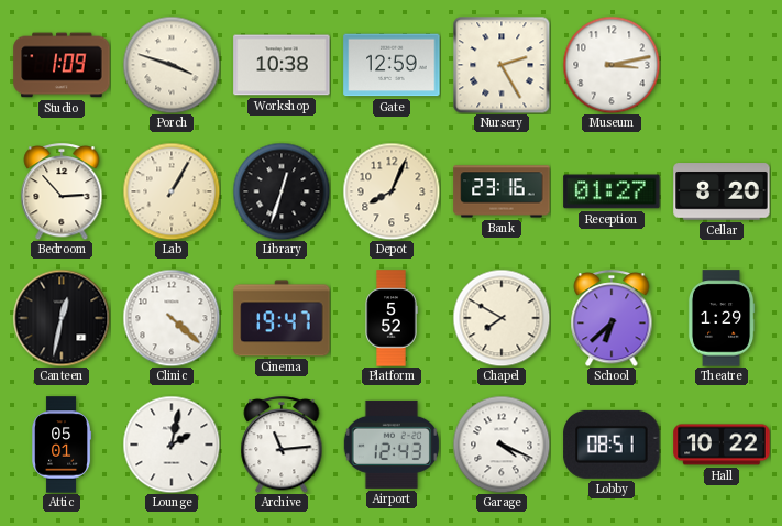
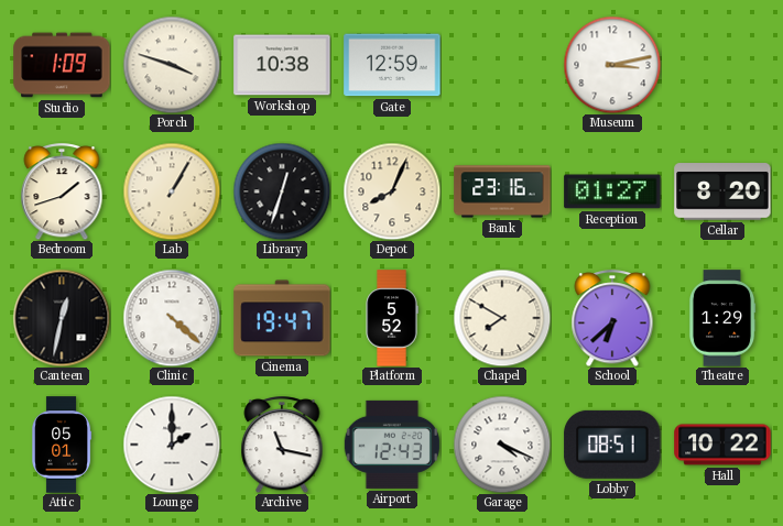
Nursery: 2:25 -> none
Bedroom: 2:53 -> 1:42
Lounge: 2:02 -> 2:00
Archive: 11:14 -> 11:17
